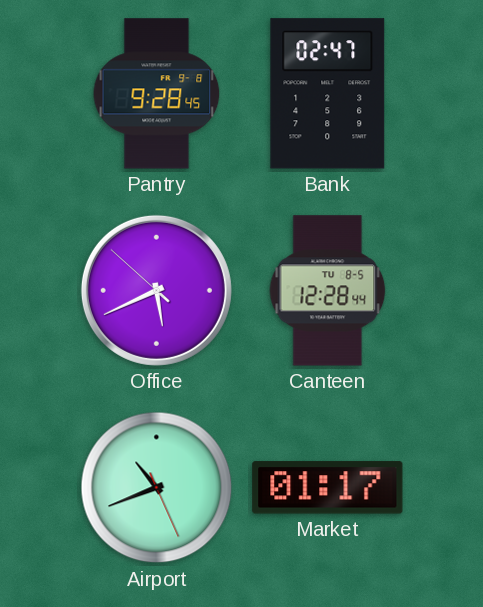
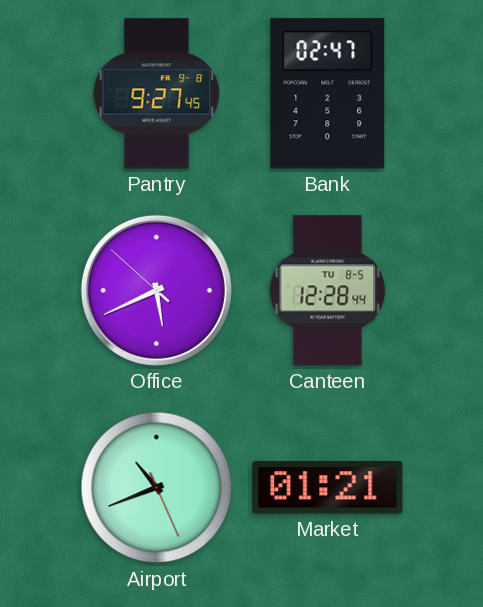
Pantry: 9:28 -> 9:27
Market: 01:17 -> 01:21
